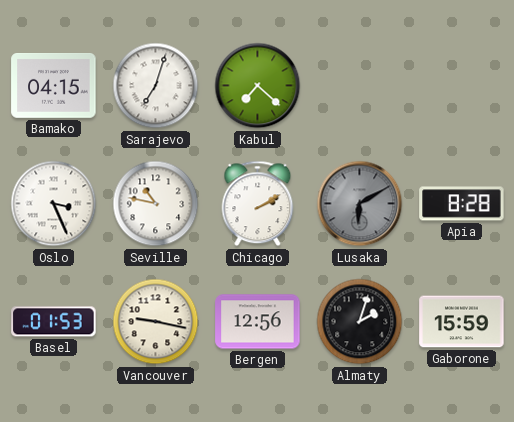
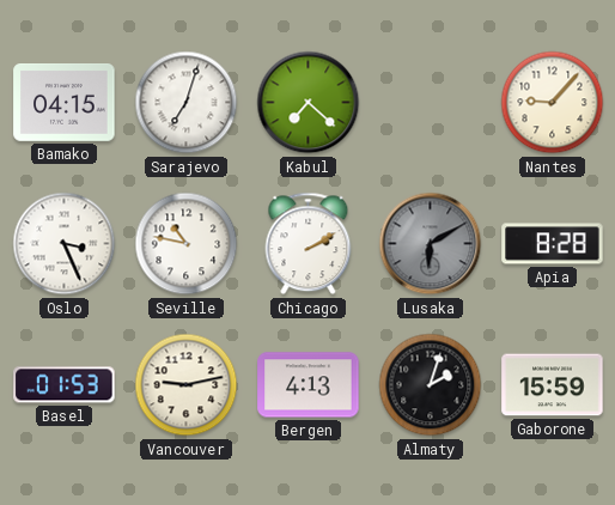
Nantes: none -> 9:07
Vancouver: 9:17 -> 9:13
Bergen: 12:56 -> 4:13
